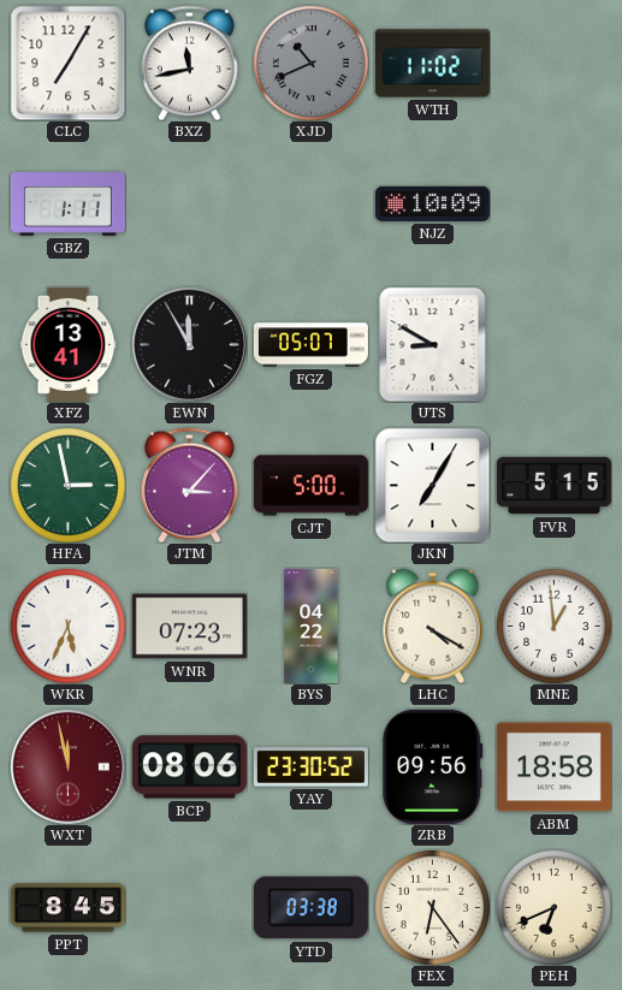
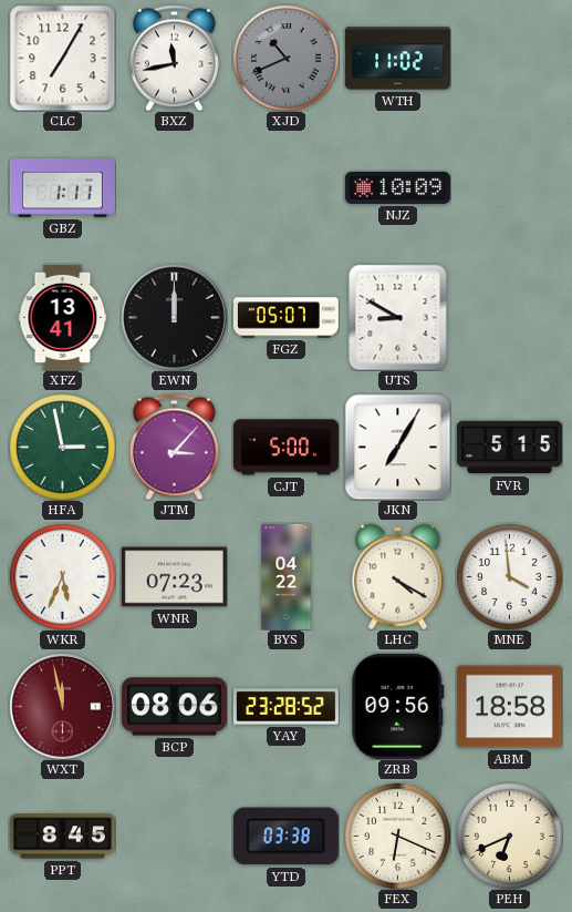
EWN: 11:55 -> 12:00
MNE: 12:59 -> 3:59
YAY: 23:30 -> 23:28
FEX: 6:24 -> 6:19
